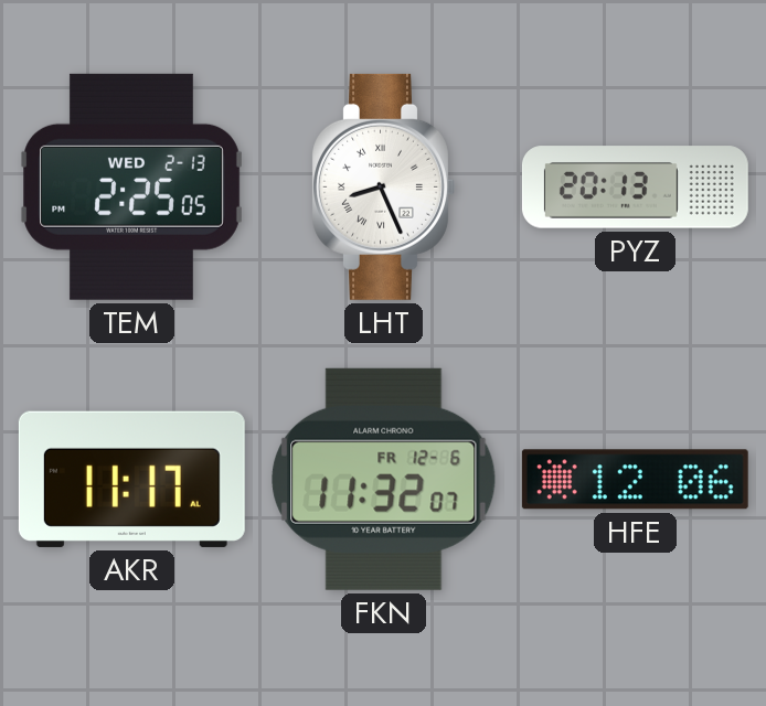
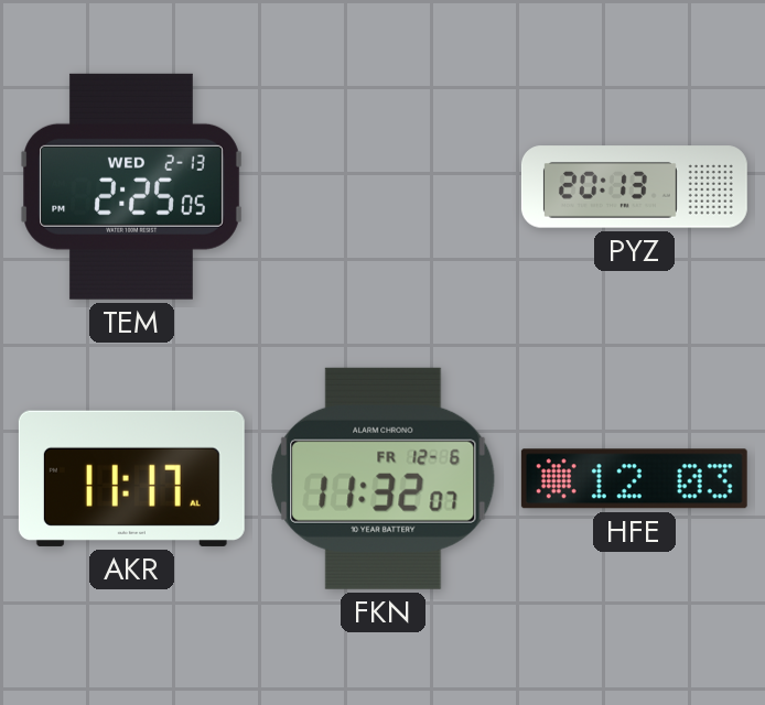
LHT: 8:26 -> none
HFE: 12:06 -> 12:03
